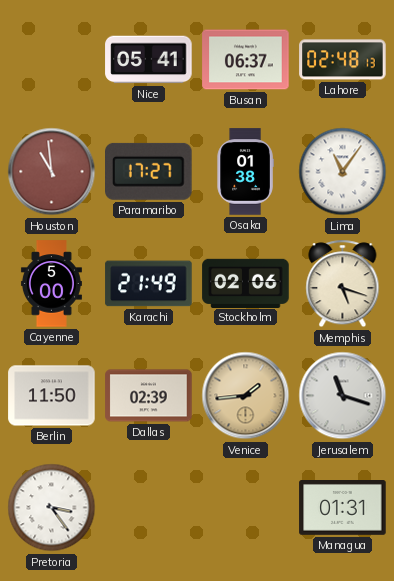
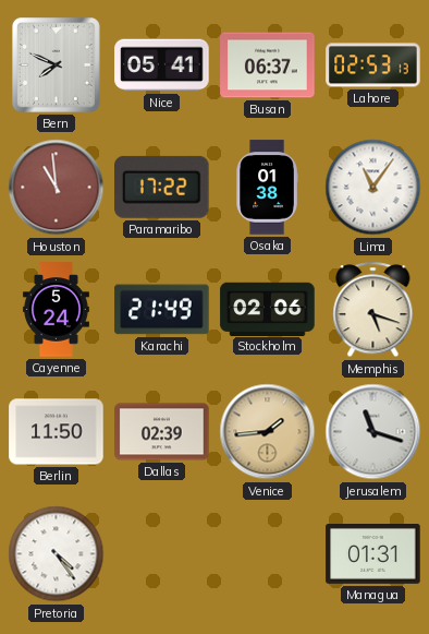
Bern: none -> 7:49
Lahore: 02:48 -> 02:53
Paramaribo: 17:27 -> 17:22
Cayenne: 5:00 -> 5:24
Pretoria: 3:24 -> 4:24
